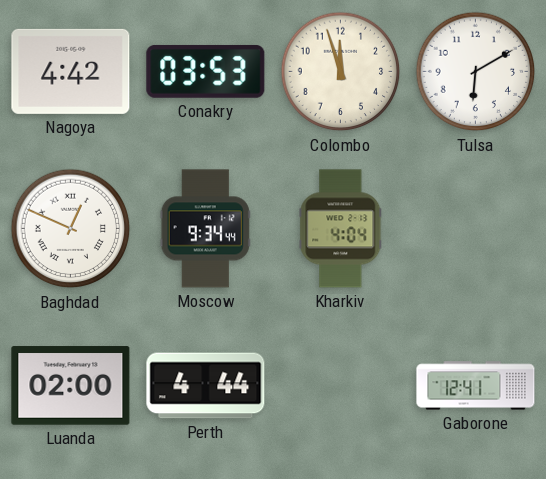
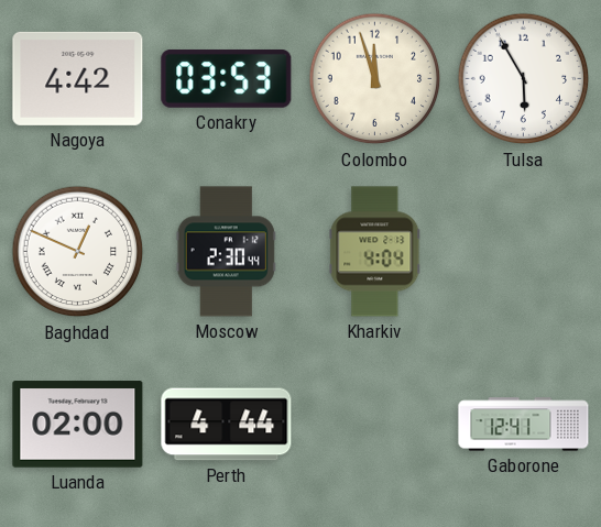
Tulsa: 6:10 -> 5:55
Moscow: 9:34 -> 2:30
